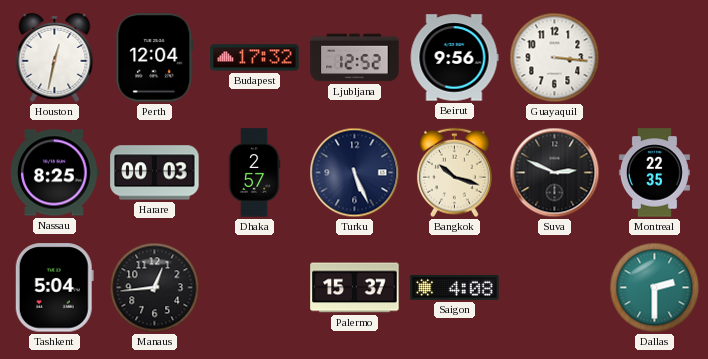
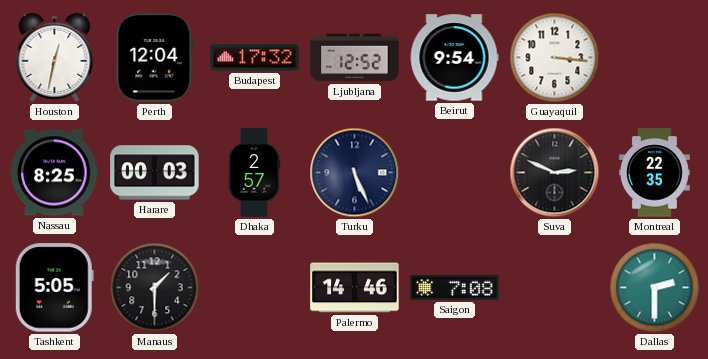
Beirut: 9:56 -> 9:54
Bangkok: 10:18 -> none
Tashkent: 5:04 -> 5:05
Manaus: 12:44 -> 1:30
Palermo: 15:37 -> 14:46
Saigon: 4:08 -> 7:08
